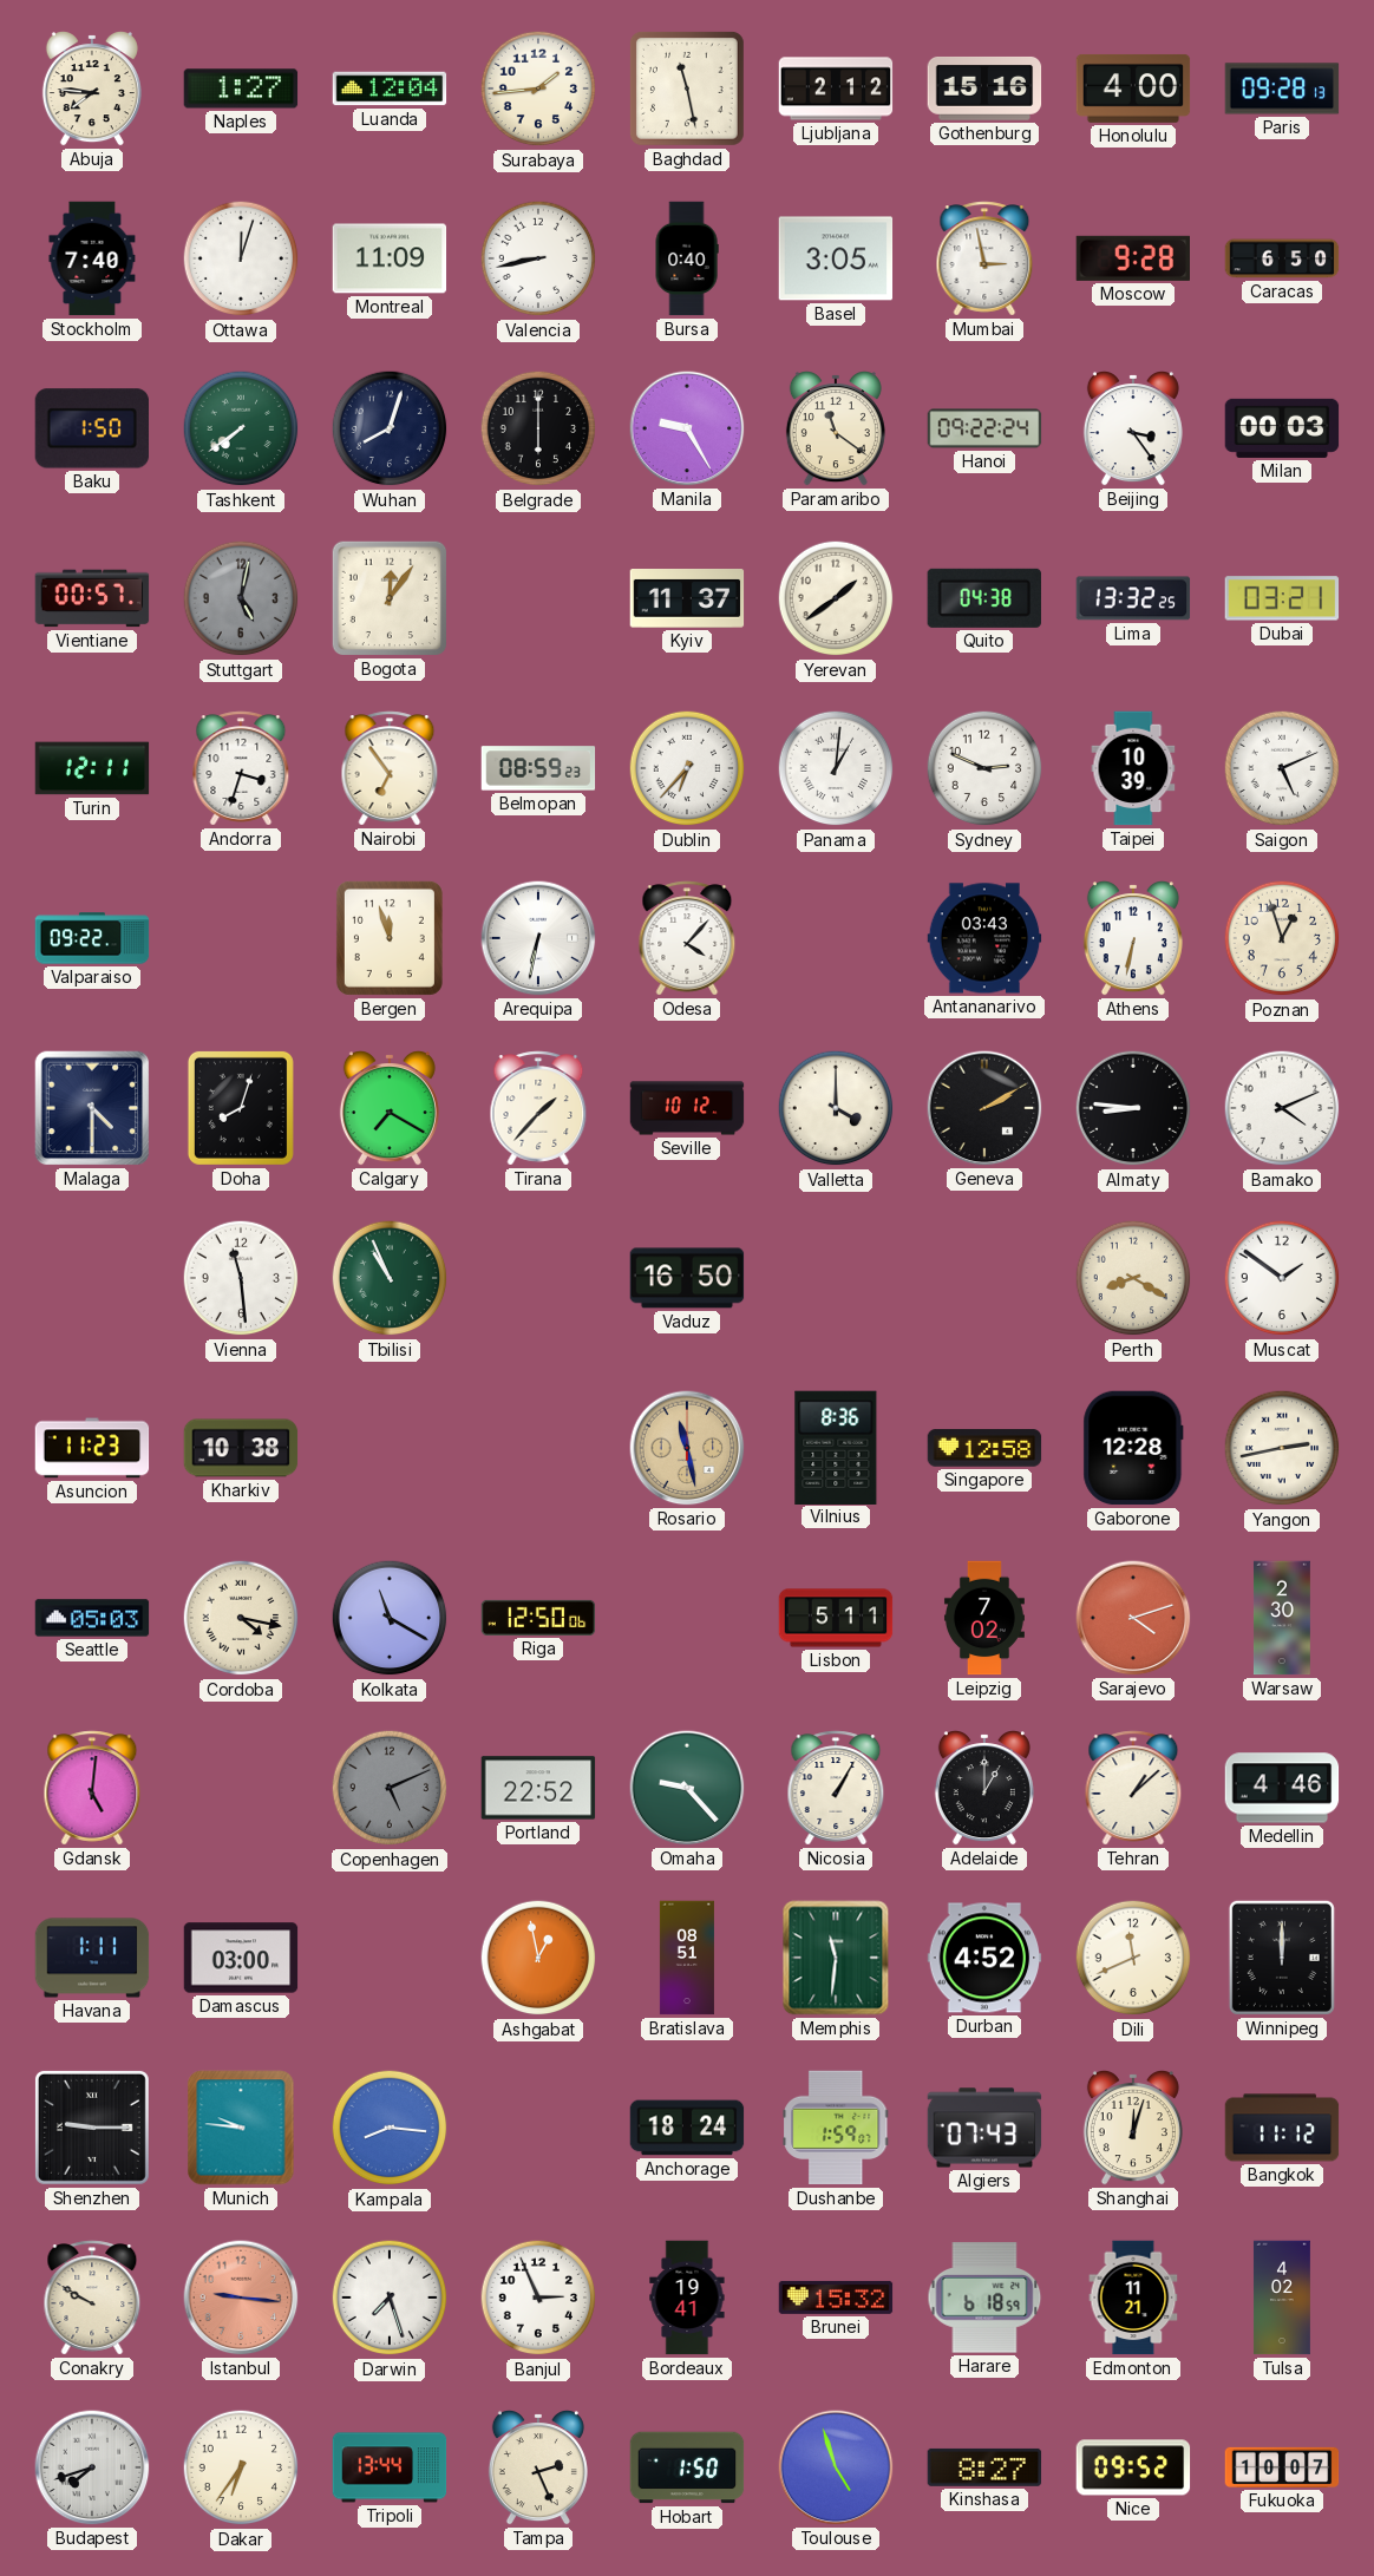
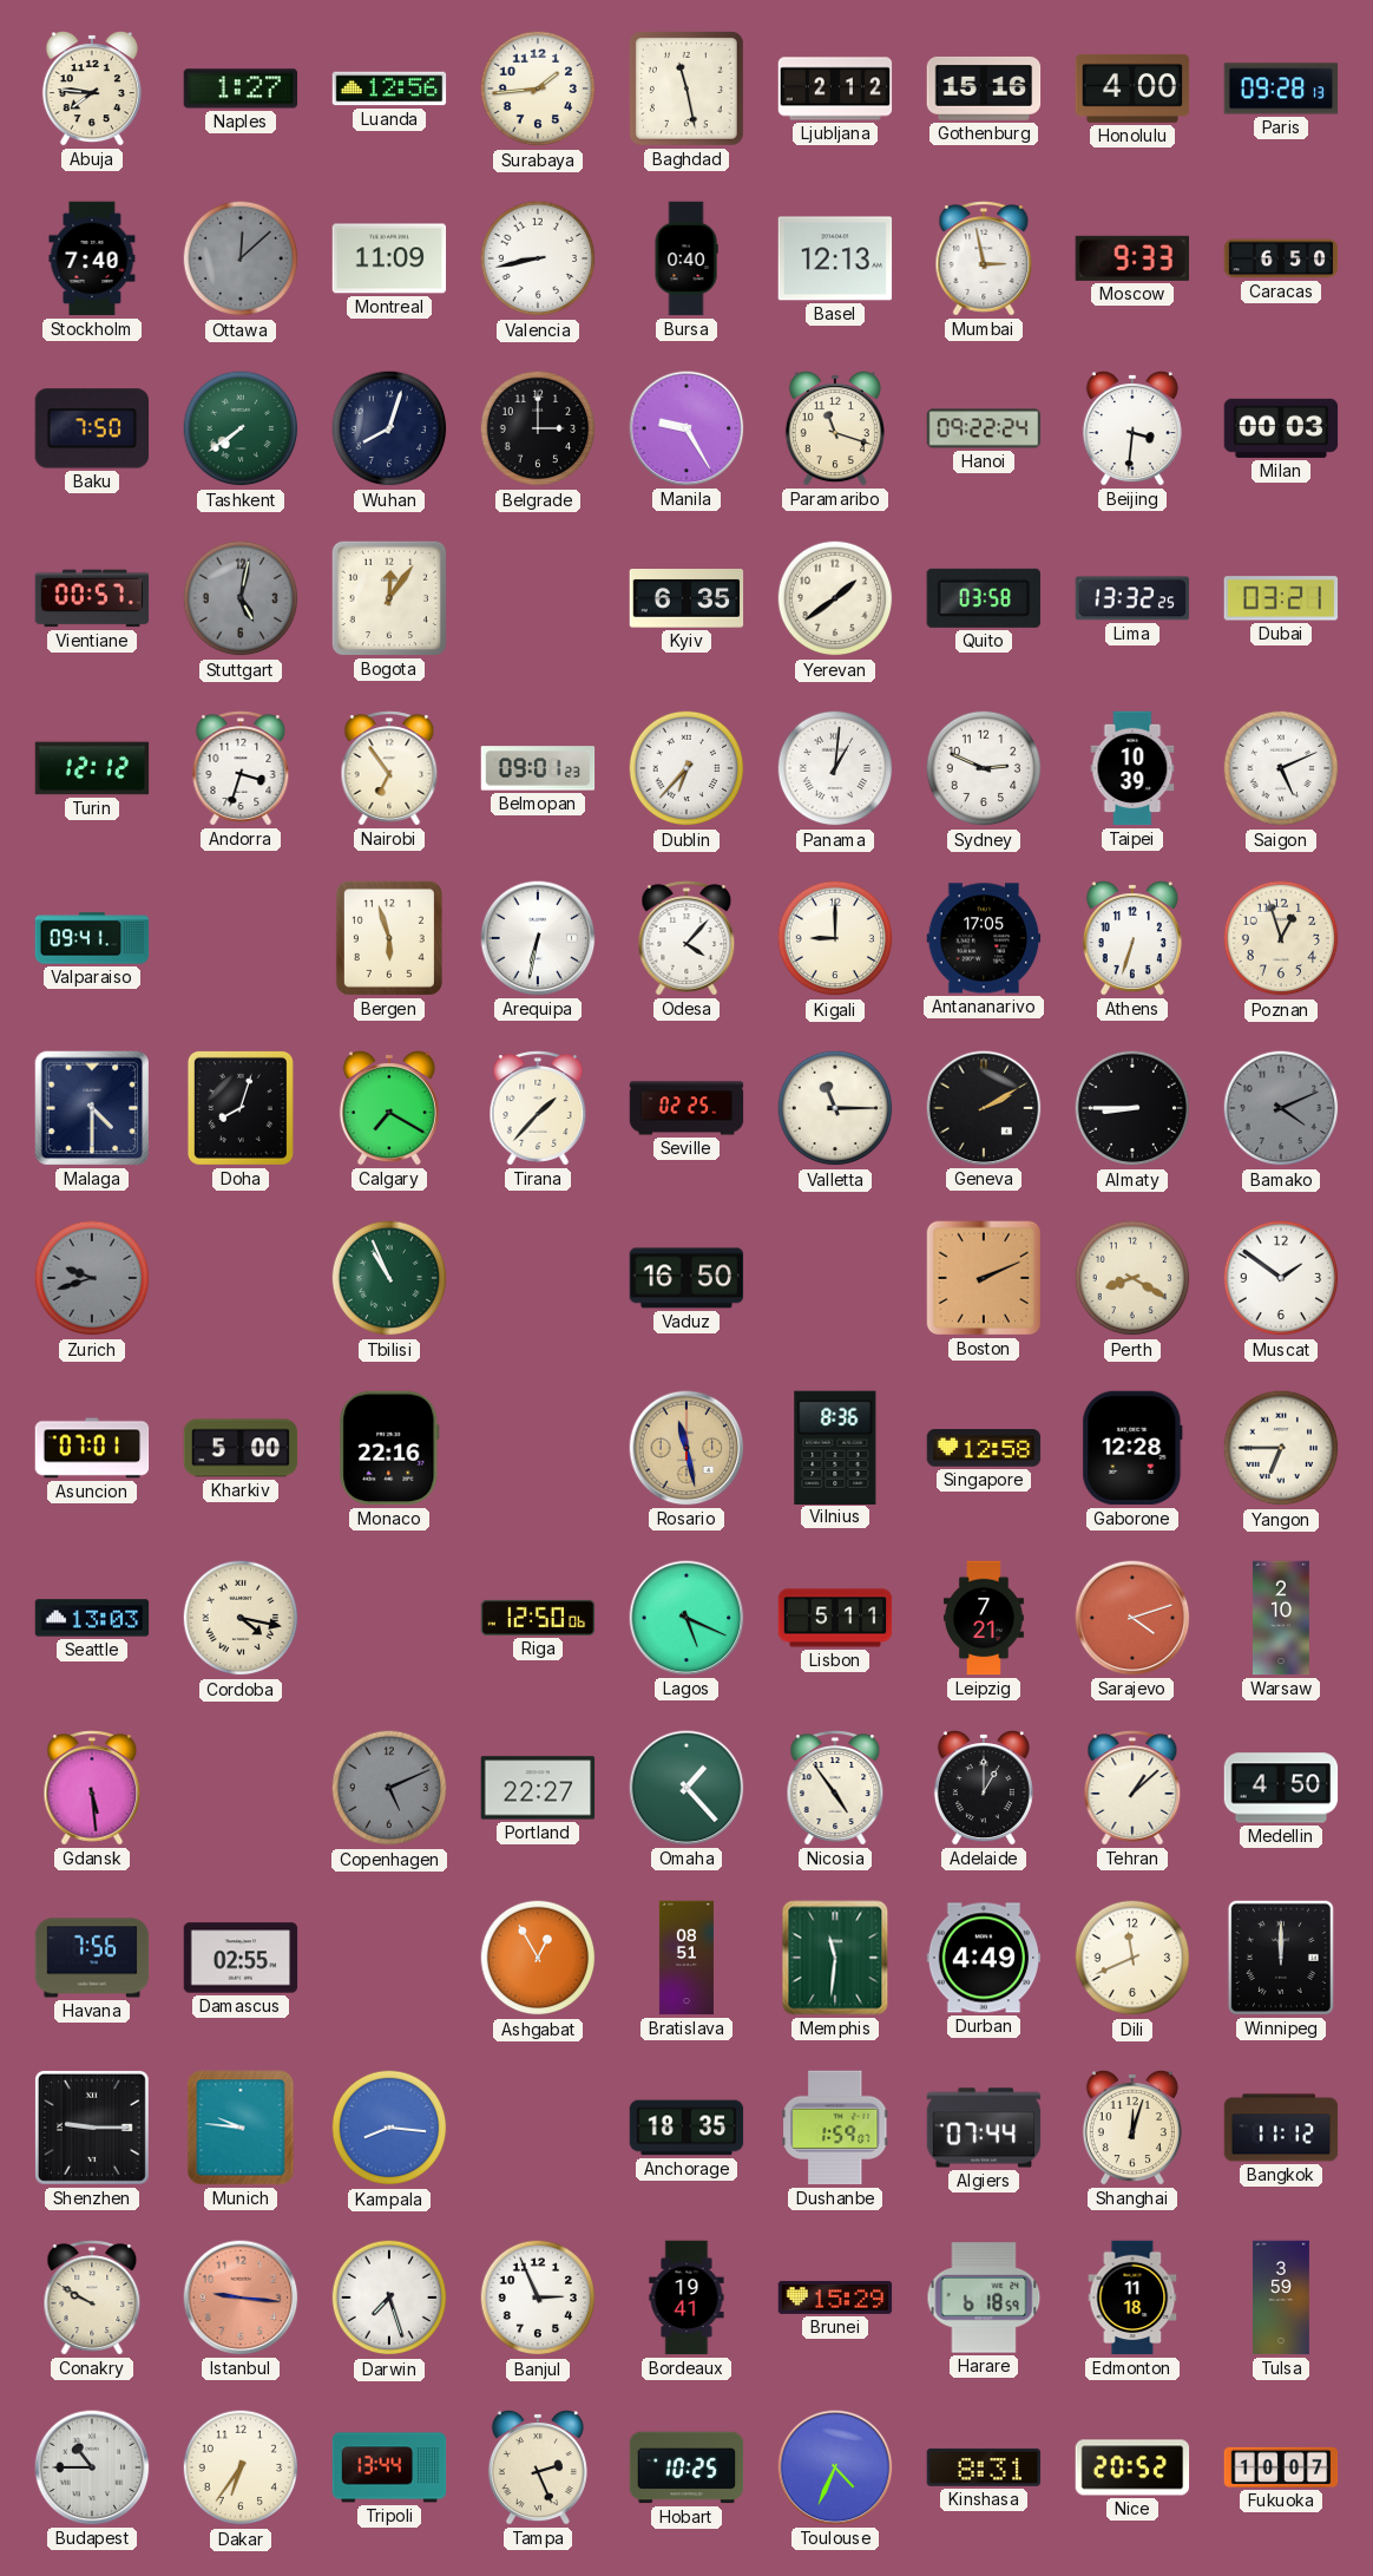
Luanda: 12:04 -> 12:56
Ottawa: 12:03 -> 12:08
Ottawa dial: white -> grey
Basel: 3:05 -> 12:13
Moscow: 9:28 -> 9:33
Baku: 1:50 -> 7:50
Belgrade: 6:00 -> 3:00
Paramaribo: 11:21 -> 11:18
Beijing: 3:24 -> 3:31
Kyiv: 11:37 -> 6:35
Quito: 04:38 -> 03:58
Turin: 12:11 -> 12:12
Belmopan: 08:59 -> 09:01
Valparaiso: 09:22 -> 09:41
Bergen: 11:57 -> 5:57
Kigali: none -> 9:00
Antananarivo: 03:43 -> 17:05
Athens: 6:32 -> 6:33
Seville: 10:12 -> 02:25
Valletta: 4:00 -> 11:15
Almaty: 8:46 -> 8:45
Bamako dial: white -> grey
Zurich: none -> 9:42
Vienna: 11:29 -> none
Boston: none -> 2:11
Asuncion: 11:23 -> 07:01
Kharkiv: 10:38 -> 5:00
Monaco: none -> 22:16
Yangon: 2:43 -> 6:45
Seattle: 05:03 -> 13:03
Kolkata: 11:20 -> none
Lagos: none -> 5:19
Leipzig: 7:02 -> 7:21
Warsaw: 2:30 -> 2:10
Gdansk: 5:01 -> 5:29
Portland: 22:52 -> 22:27
Omaha: 9:23 -> 1:23
Nicosia: 1:05 -> 4:54
Medellin: 4:46 -> 4:50
Havana: 1:11 -> 7:56
Damascus: 03:00 -> 02:55
Ashgabat: 12:58 -> 12:55
Durban: 4:52 -> 4:49
Anchorage: 18:24 -> 18:35
Algiers: 07:43 -> 07:44
Brunei: 15:32 -> 15:29
Edmonton: 11:21 -> 11:18
Tulsa: 4:02 -> 3:59
Budapest: 7:42 -> 10:45
Hobart: 1:50 -> 10:25
Toulouse: 4:57 -> 4:34
Kinshasa: 8:27 -> 8:31
Nice: 09:52 -> 20:52
